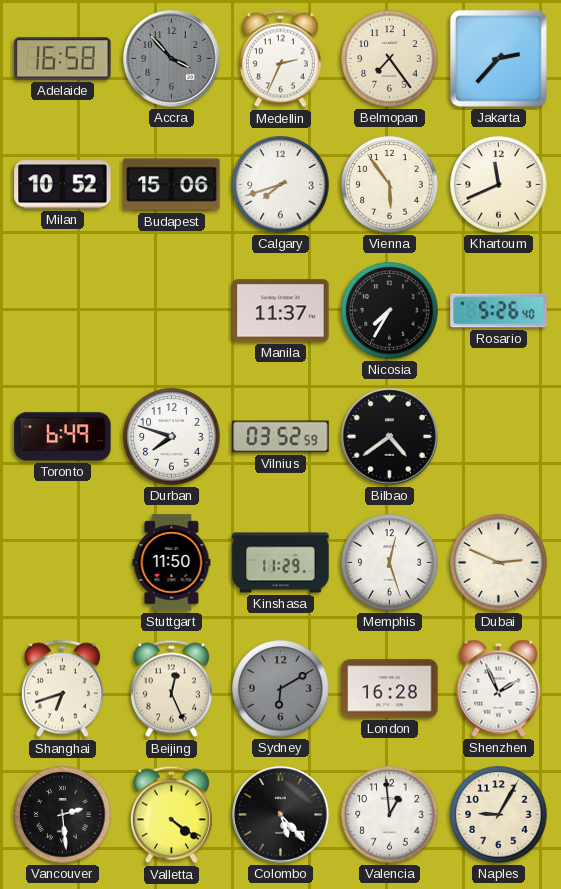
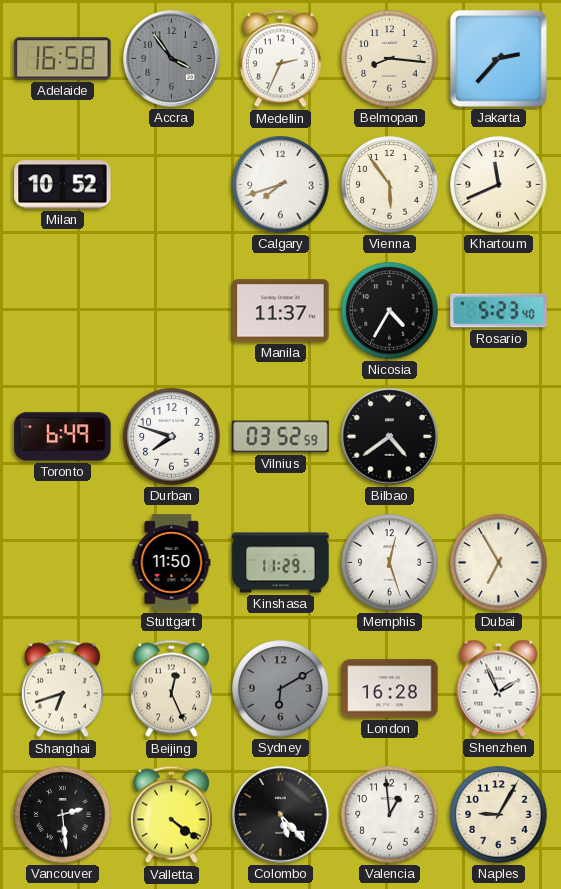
Accra: 3:53 -> 3:54
Belmopan: 7:24 -> 8:16
Budapest: 15:06 -> none
Nicosia: 7:35 -> 4:35
Rosario: 5:26 -> 5:23
Dubai: 2:49 -> 6:55
